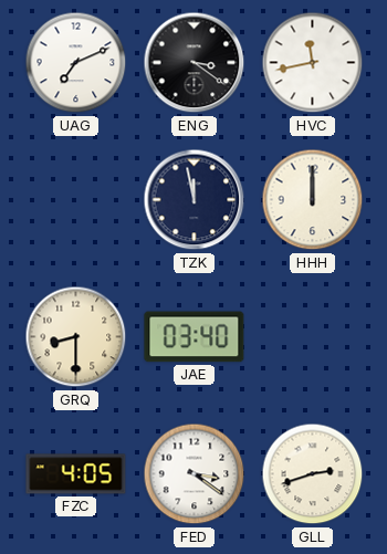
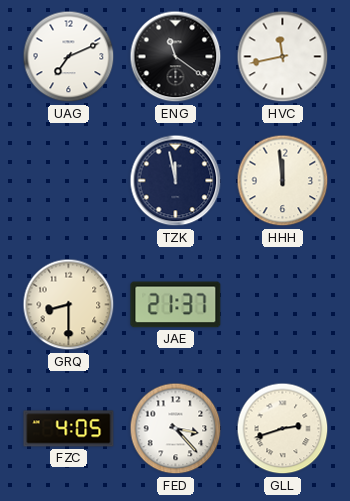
ENG: 3:21 -> 11:21
HHH: 12:00 -> 11:59
JAE: 03:40 -> 21:37
FED: 3:21 -> 3:23
